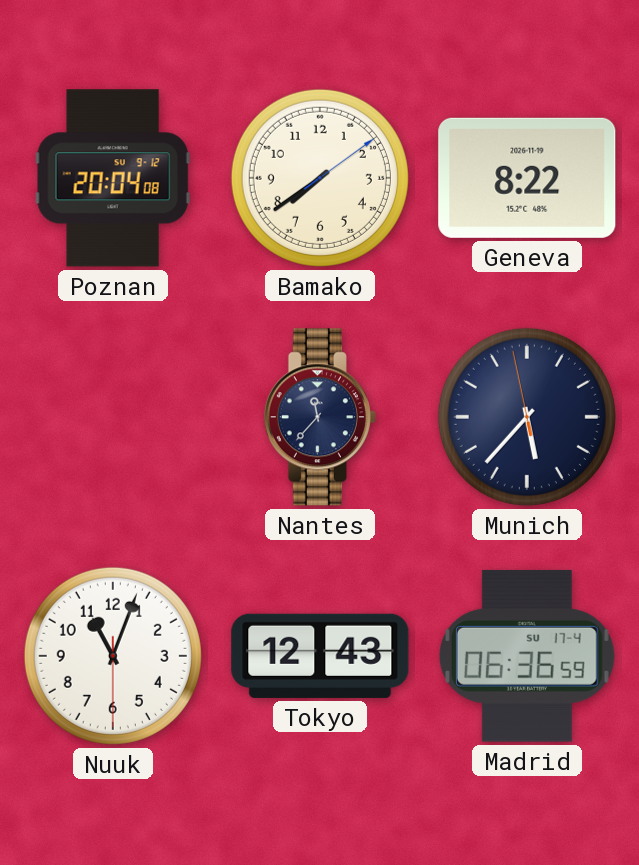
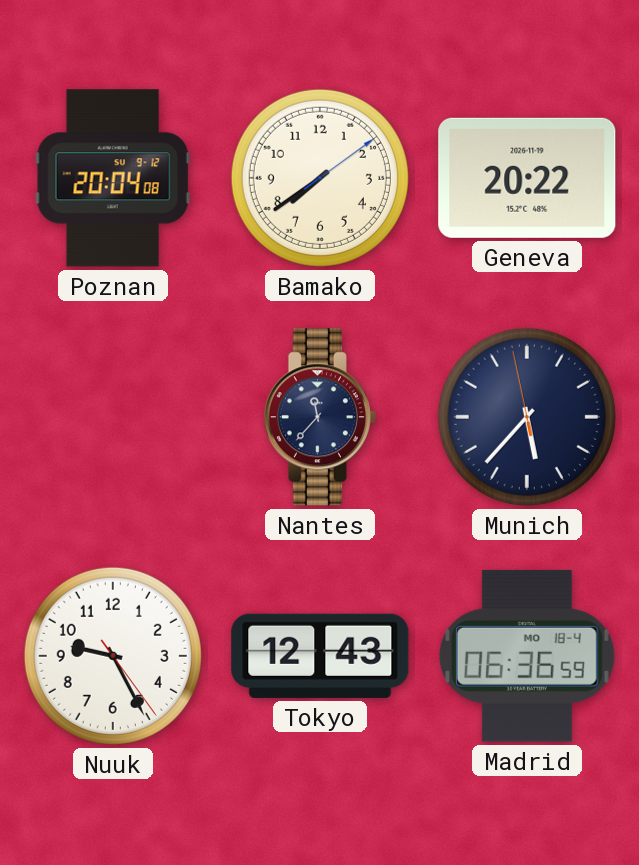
Geneva: 8:22 -> 20:22
Nuuk: 11:03 -> 9:25
Madrid date: SU 17-4 -> MO 18-4
